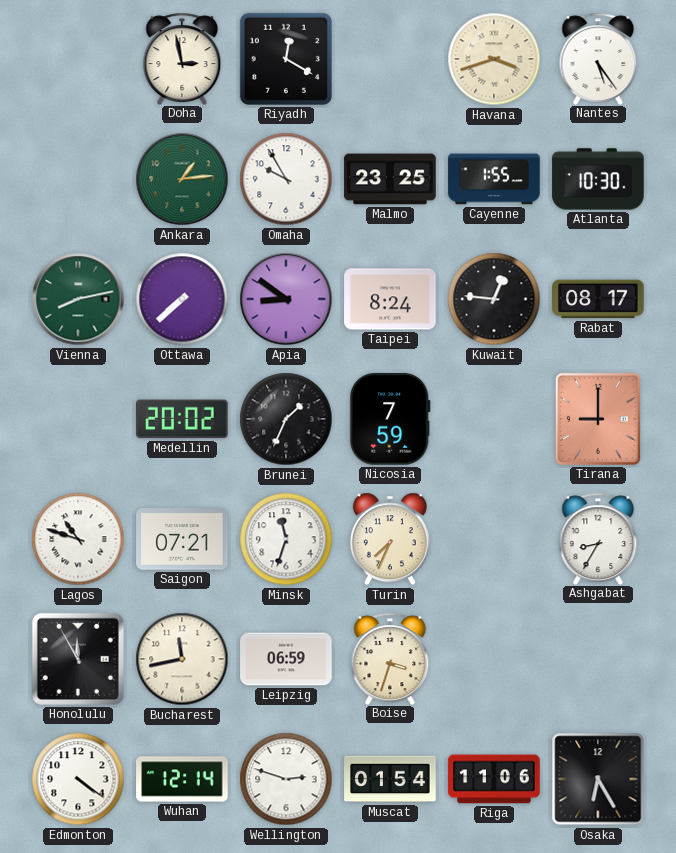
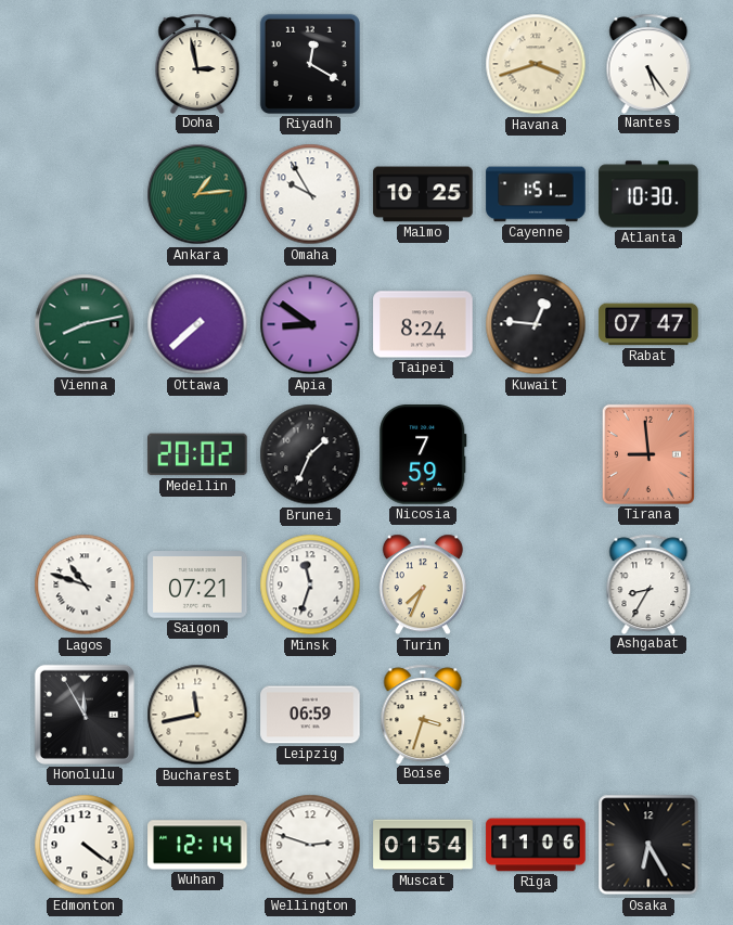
Malmo: 23:25 -> 10:25
Cayenne: 1:55 -> 1:51
Rabat: 08:17 -> 07:47
Tirana: 9:00 -> 8:59
